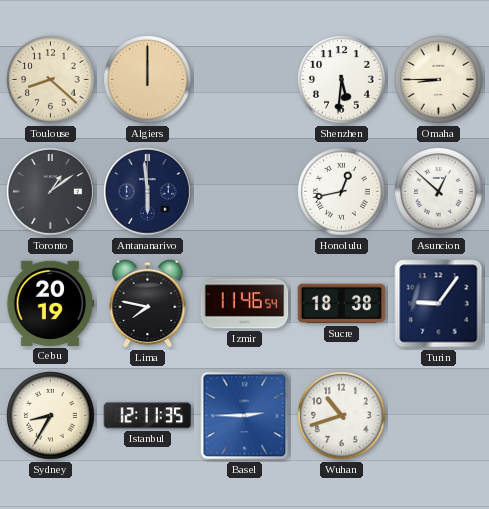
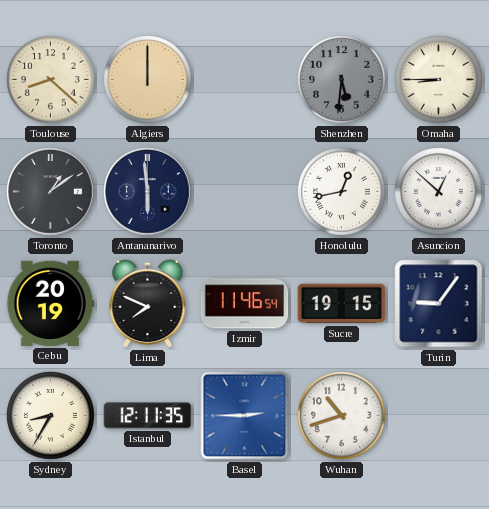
Shenzhen dial: white -> grey
Lima: 7:47 -> 7:49
Sucre: 18:38 -> 19:15
